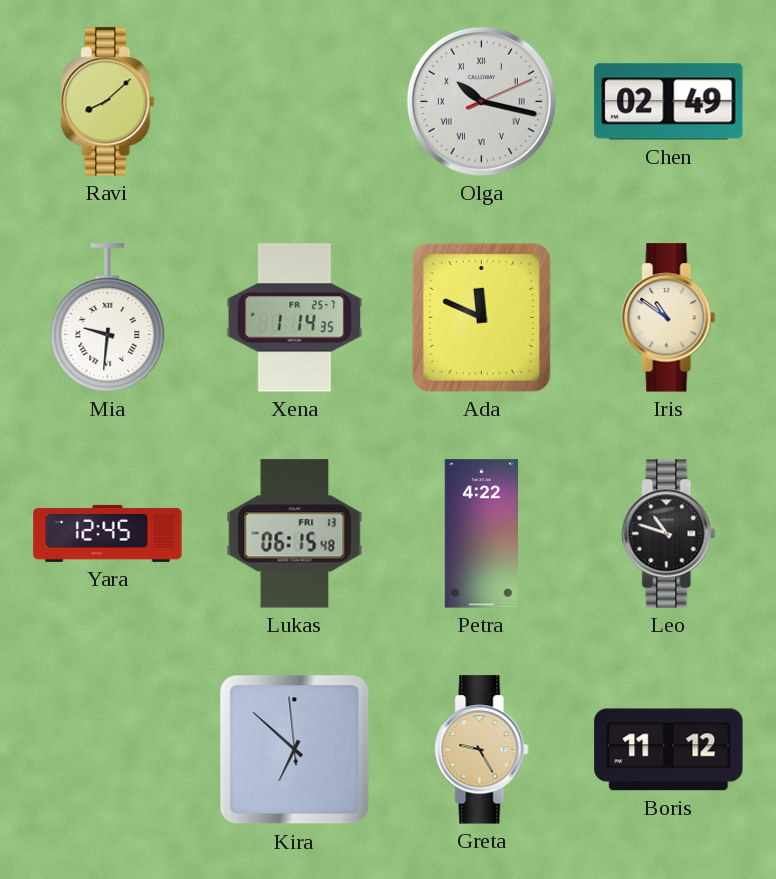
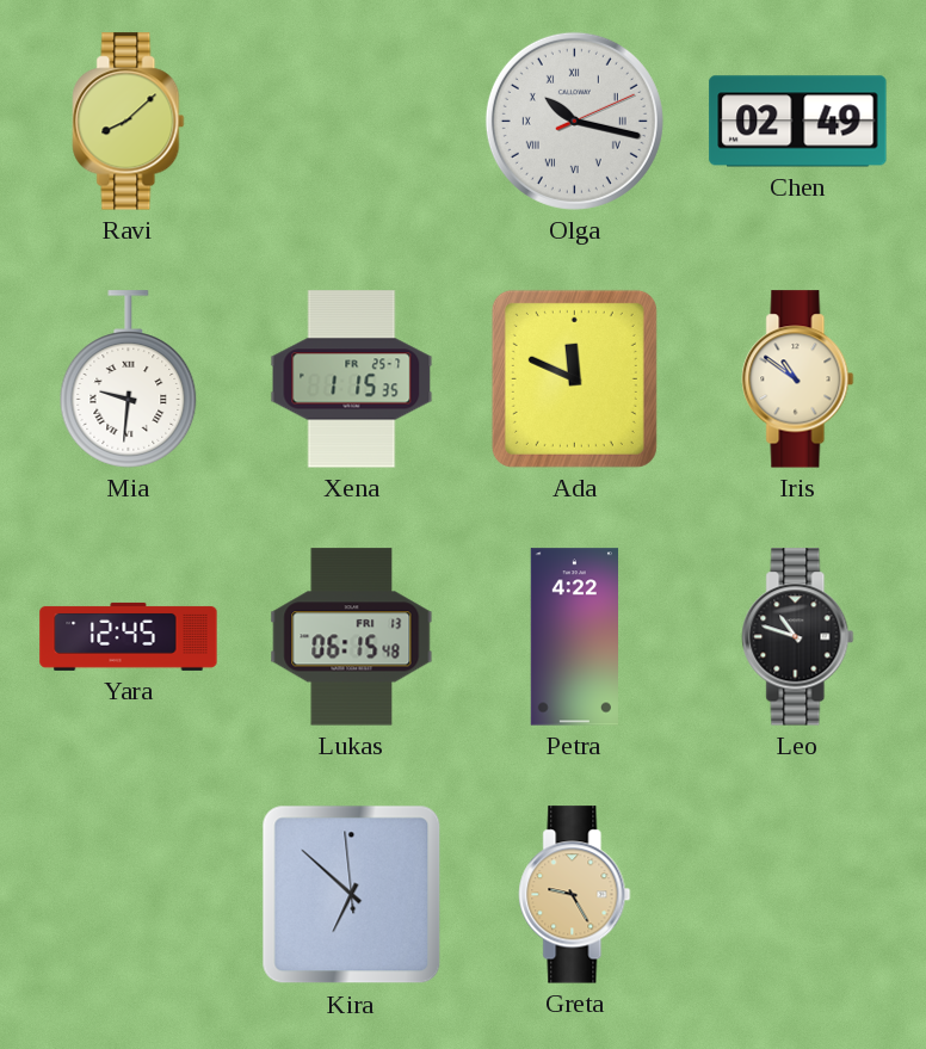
Xena: 1:14 -> 1:15
Boris: 11:12 -> none
